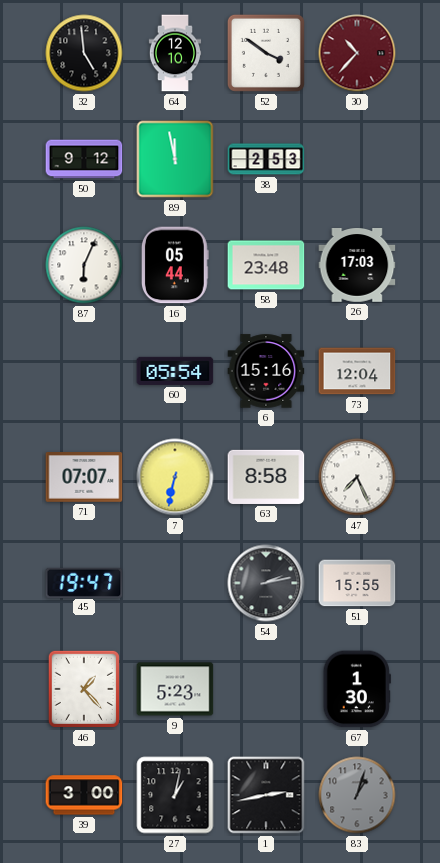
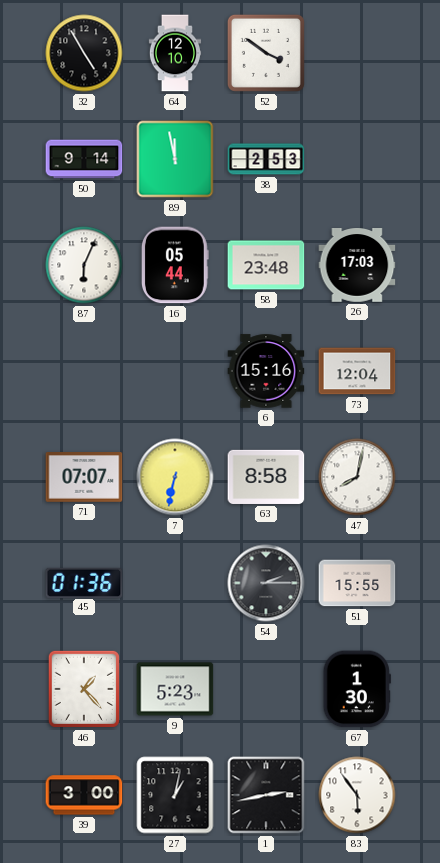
32: 4:59 -> 4:55
30: 10:37 -> none
50: 9:12 -> 9:14
60: 05:54 -> none
47: 7:26 -> 8:02
45: 19:47 -> 01:36
54: 2:13 -> 2:15
83: 1:03 -> 5:54
83 dial: grey -> white
